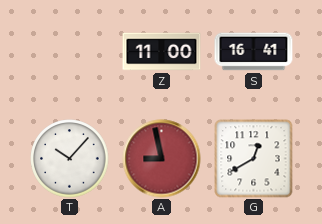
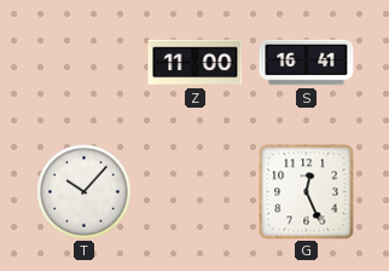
A: 8:58 -> none
G: 12:40 -> 12:26
